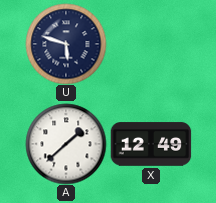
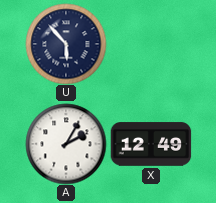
U: 5:48 -> 5:53
A: 1:38 -> 2:05
